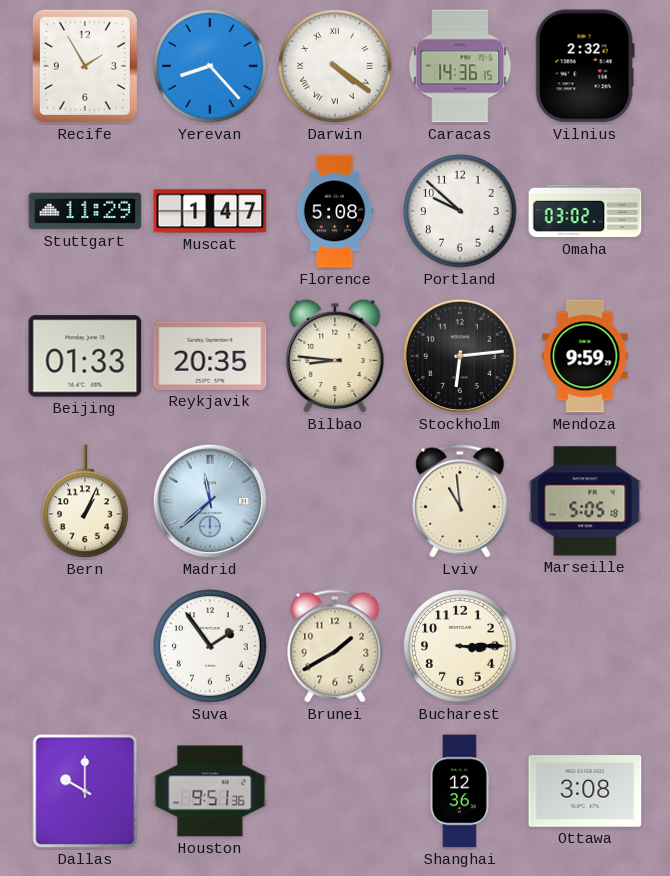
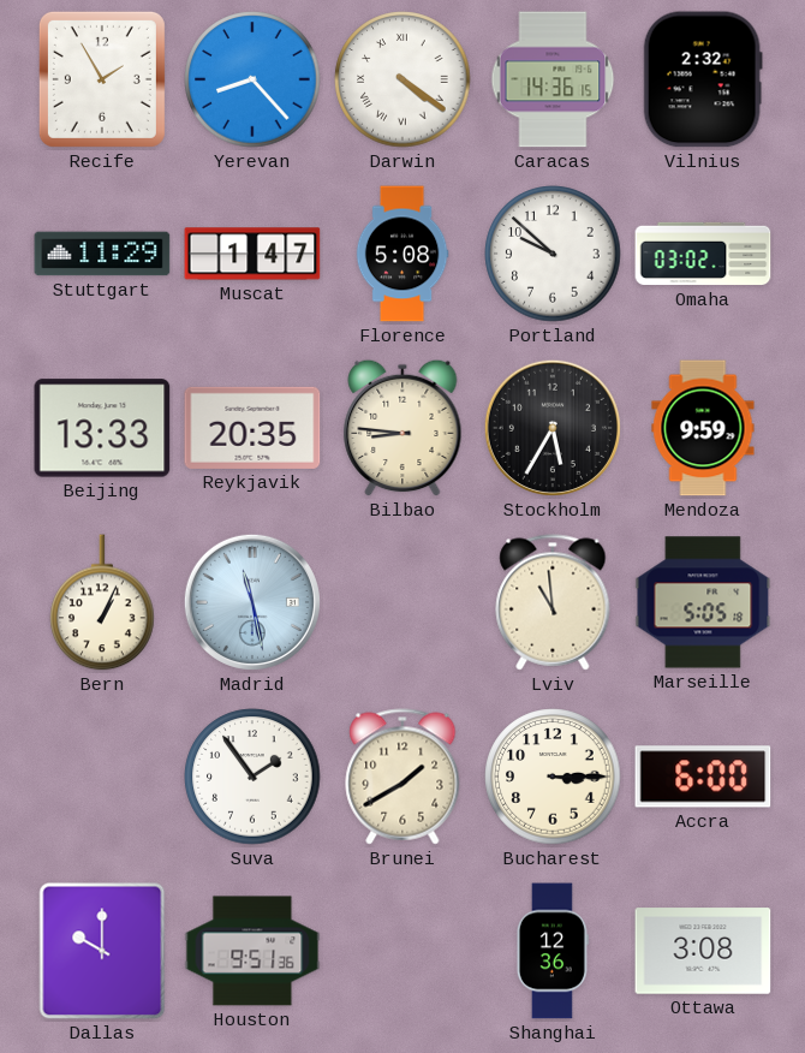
Beijing: 01:33 -> 13:33
Stockholm: 6:14 -> 5:35
Madrid: 11:38 -> 11:28
Accra: none -> 6:00
